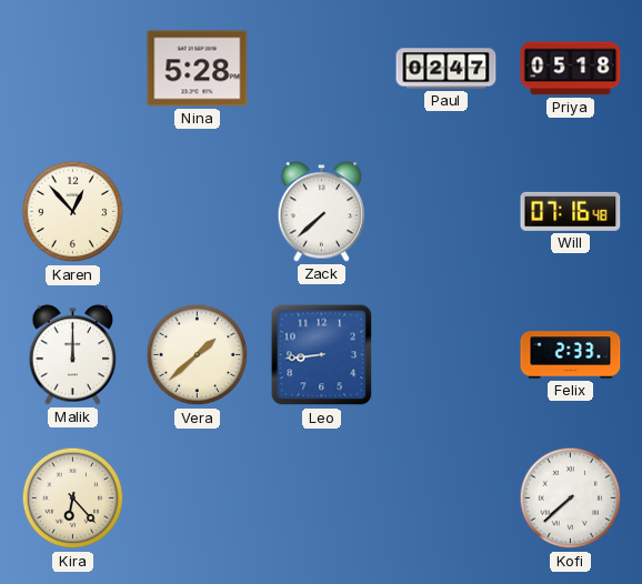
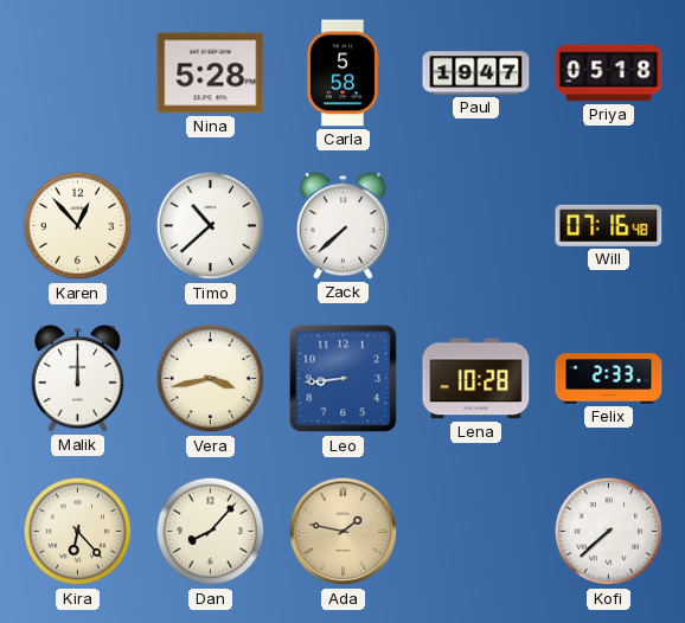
Carla: none -> 5:58
Paul: 02:47 -> 19:47
Timo: none -> 10:38
Vera: 1:38 -> 3:43
Lena: none -> 10:28
Dan: none -> 8:07
Ada: none -> 1:47
